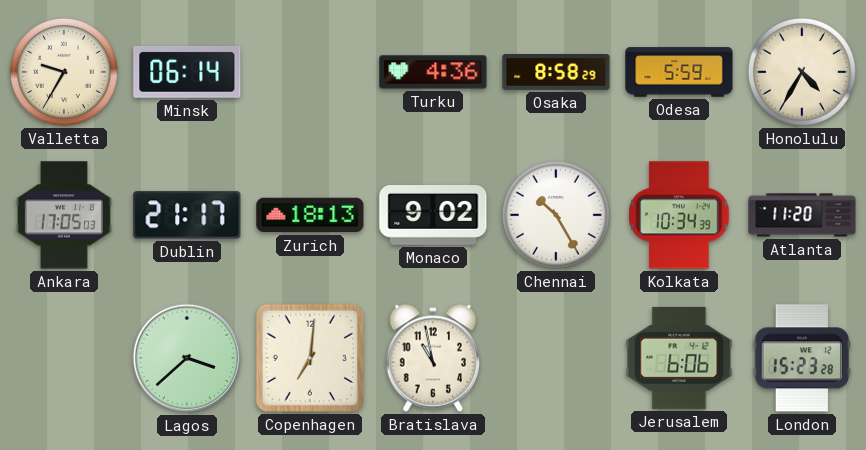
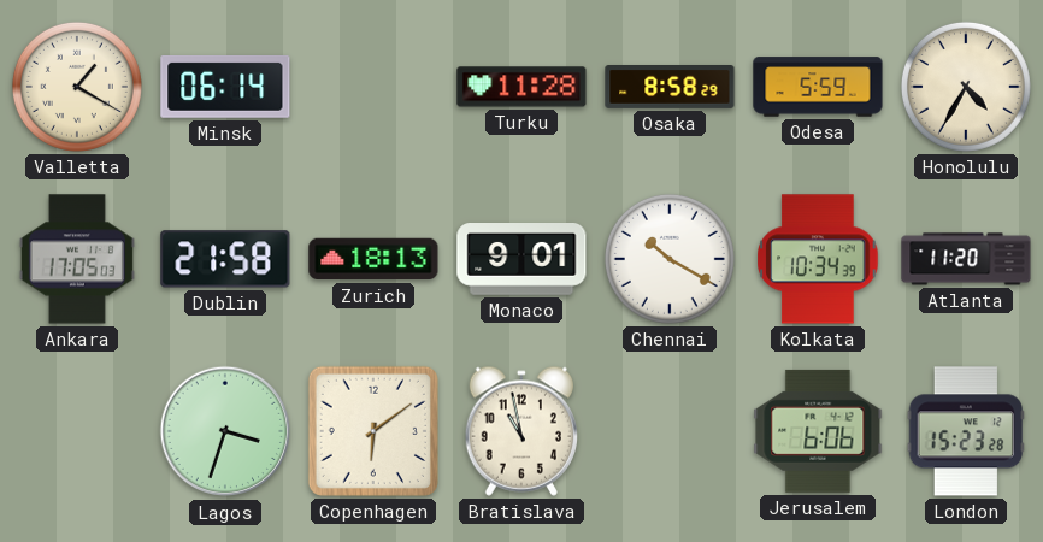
Valletta: 9:35 -> 1:20
Turku: 4:36 -> 11:28
Dublin: 21:17 -> 21:58
Monaco: 9:02 -> 9:01
Chennai: 10:25 -> 10:20
Lagos: 3:38 -> 3:33
Copenhagen: 7:01 -> 6:09
